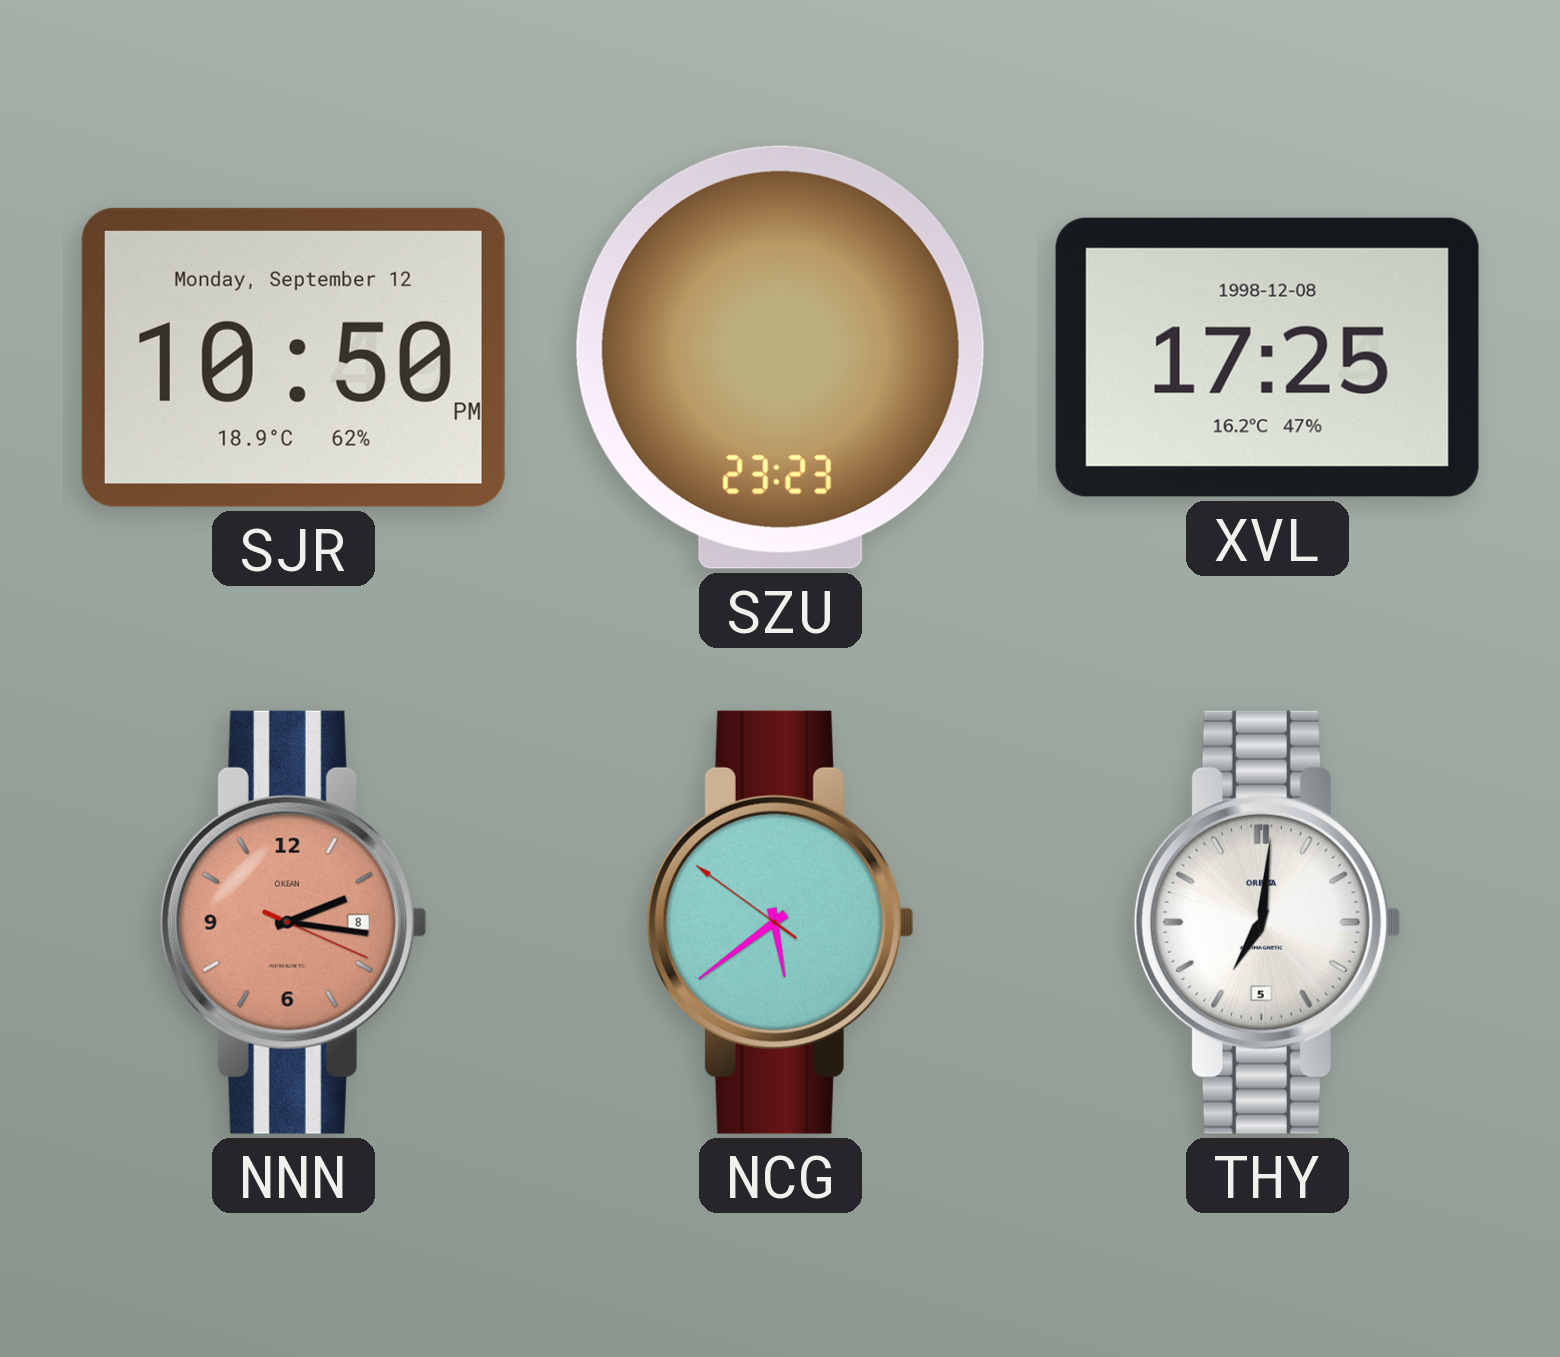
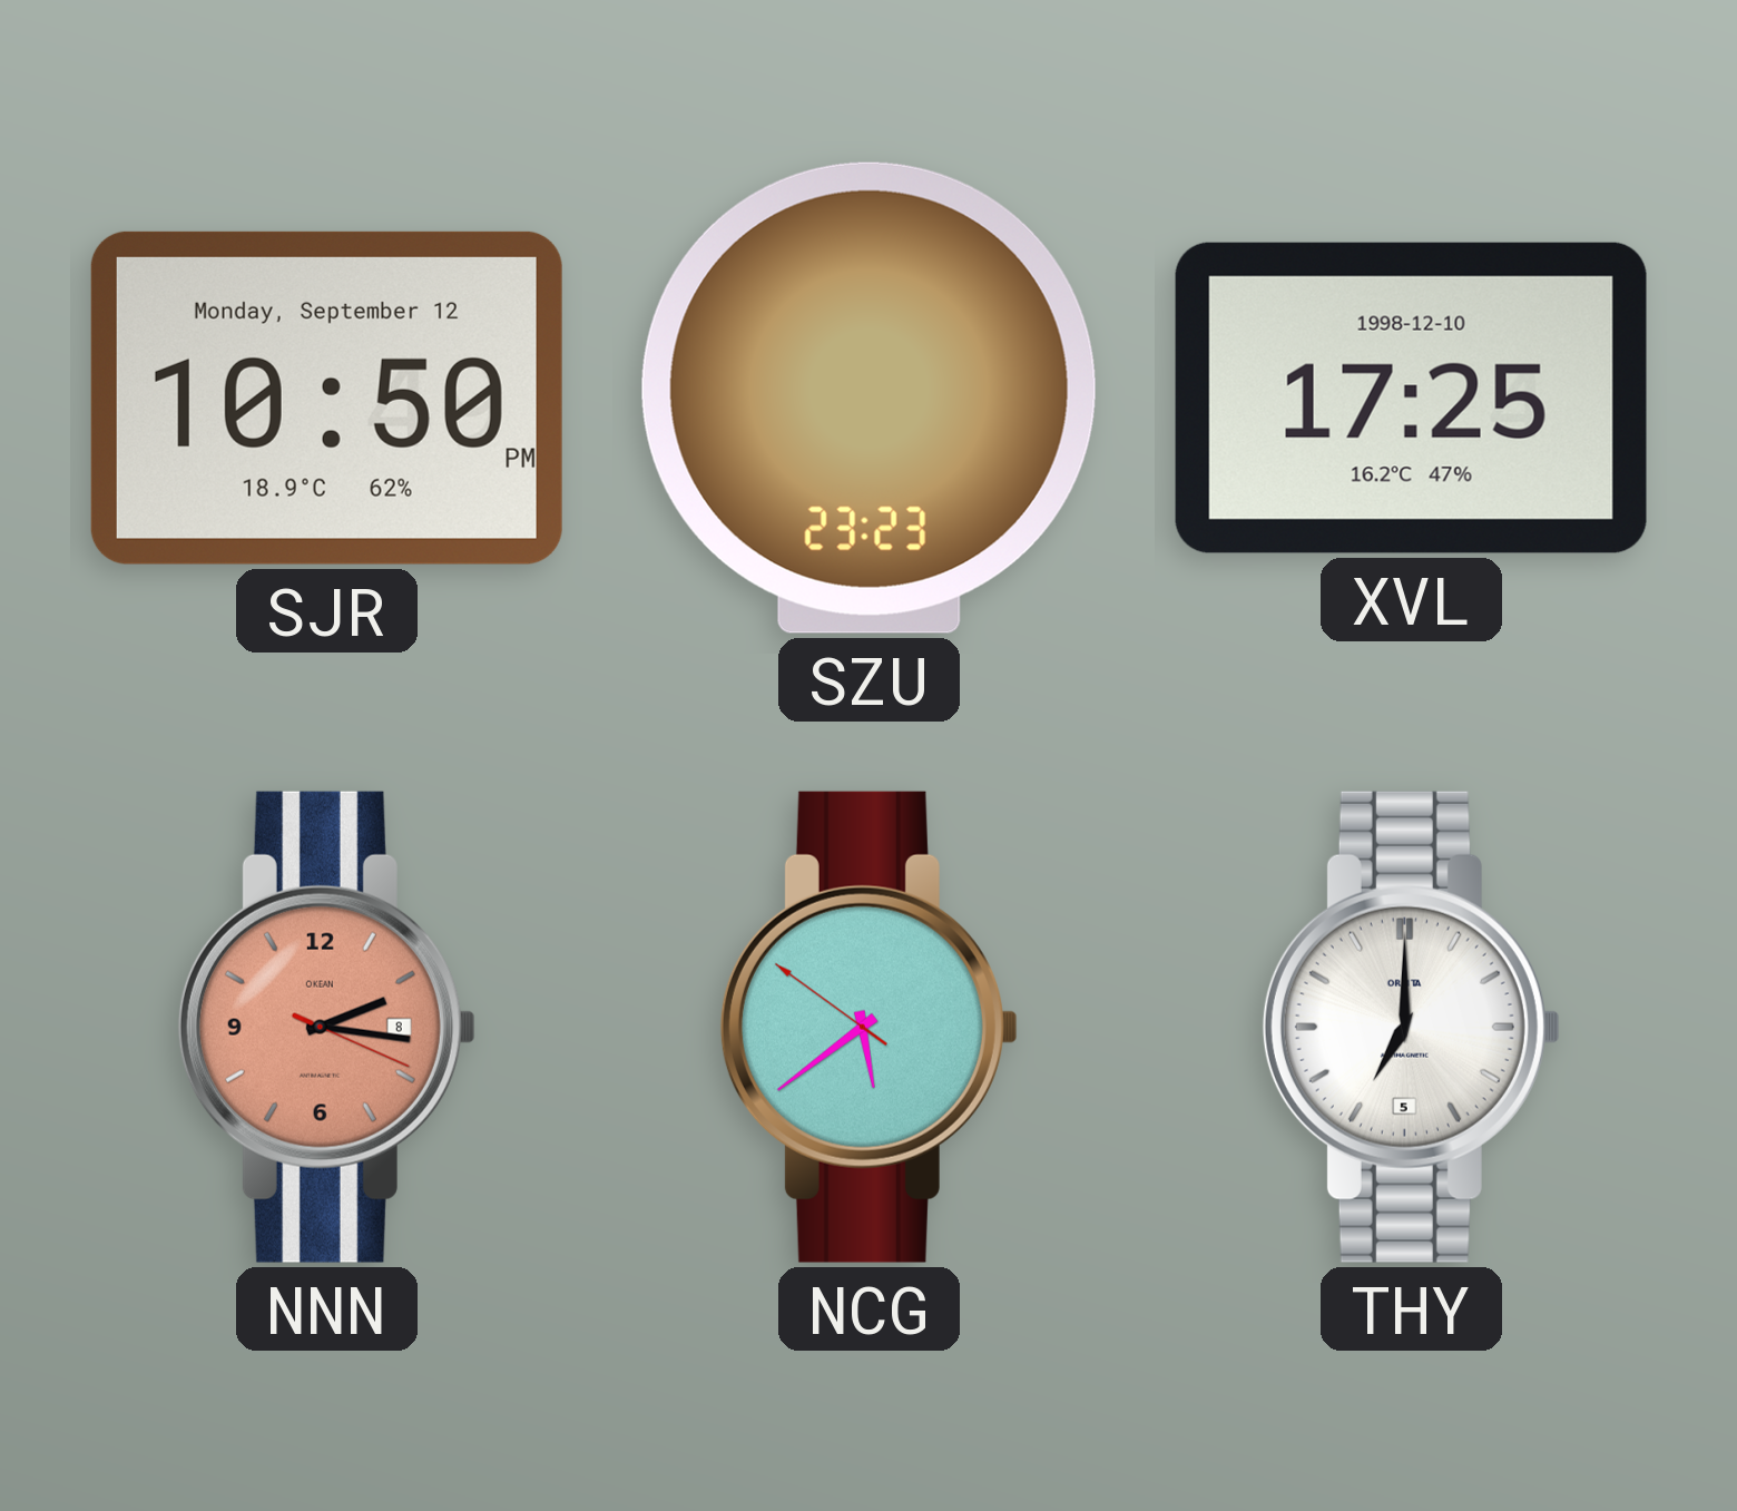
XVL date: 1998-12-08 -> 1998-12-10
THY: 7:01 -> 7:00
